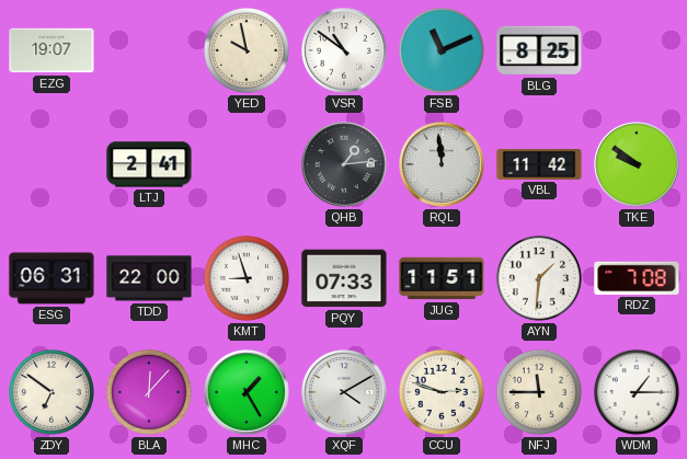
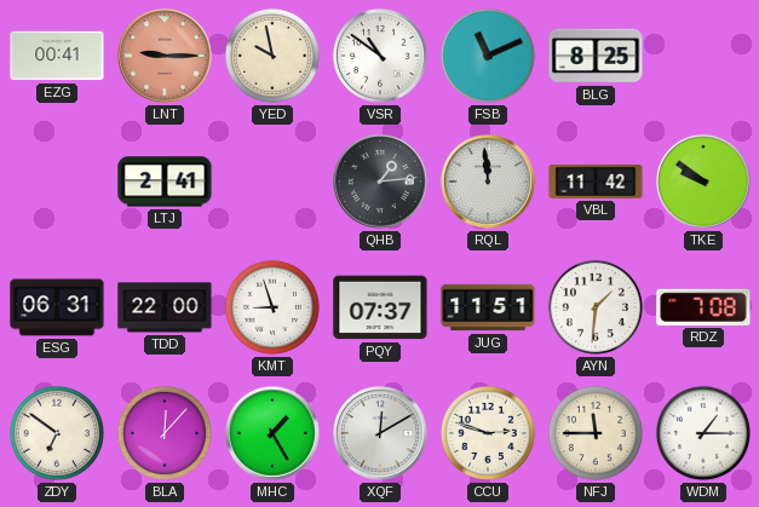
EZG: 19:07 -> 00:41
LNT: none -> 9:15
PQY: 07:33 -> 07:37
XQF: 4:10 -> 12:10
